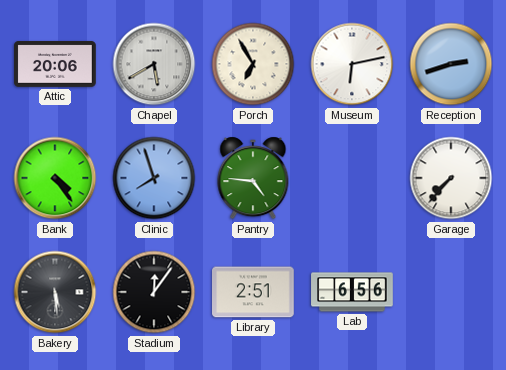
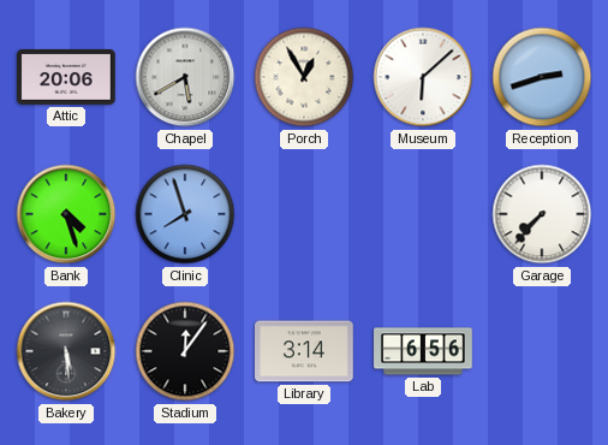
Porch: 6:55 -> 12:55
Museum: 6:13 -> 6:08
Bank: 4:24 -> 4:27
Pantry: 4:46 -> none
Library: 2:51 -> 3:14
